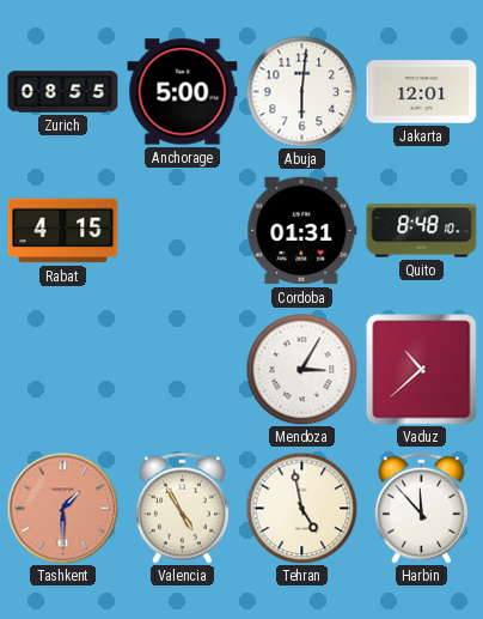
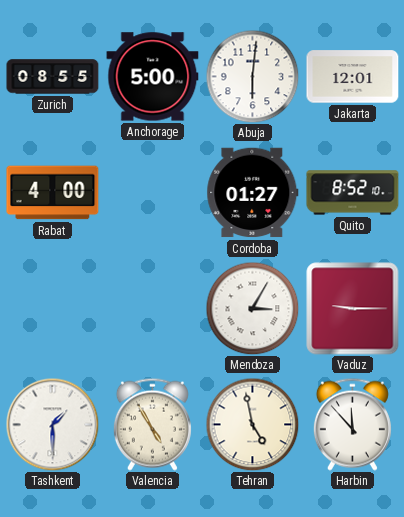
Rabat: 4:15 -> 4:00
Cordoba: 01:31 -> 01:27
Quito: 8:48 -> 8:52
Vaduz: 10:38 -> 9:15
Tashkent dial: salmon -> white
